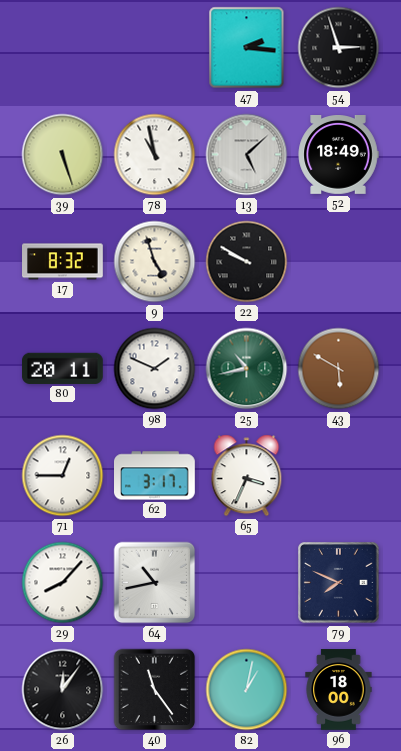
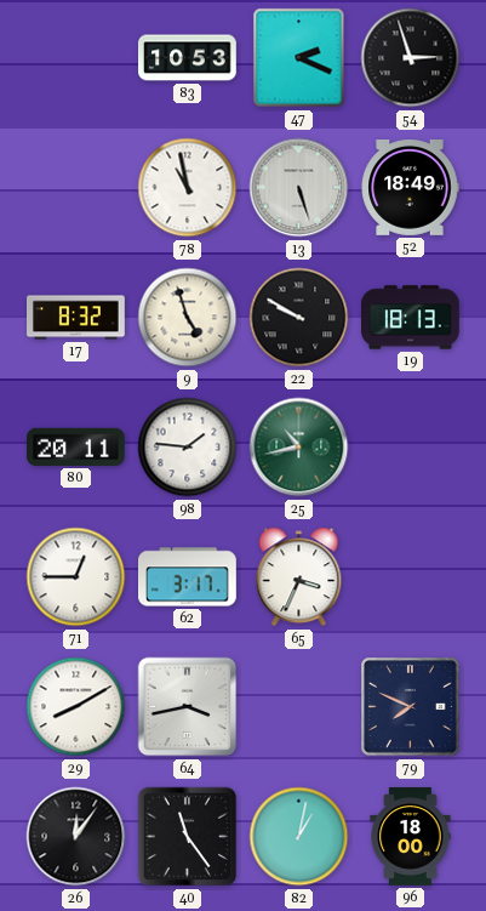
83: none -> 10:53
47: 2:16 -> 2:19
39: 5:27 -> none
13: 5:08 -> 5:27
19: none -> 18:13
98: 1:49 -> 1:46
43: 5:50 -> none
29: 8:07 -> 8:10
64: 10:43 -> 3:43
